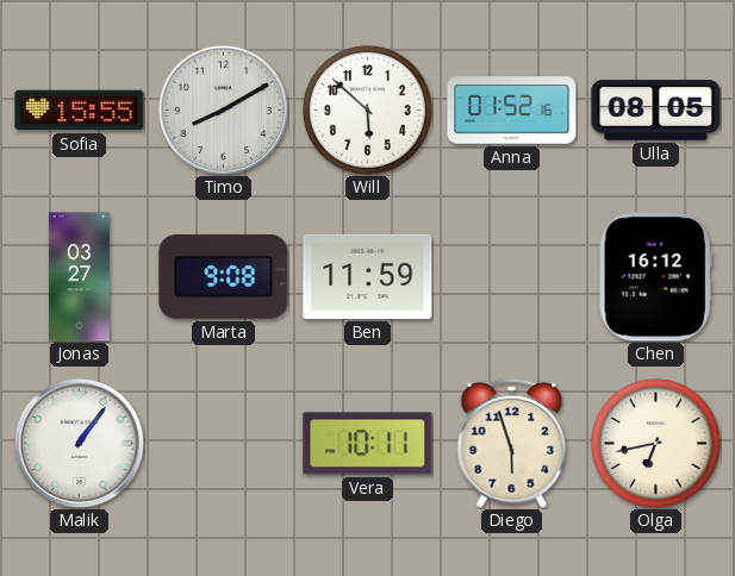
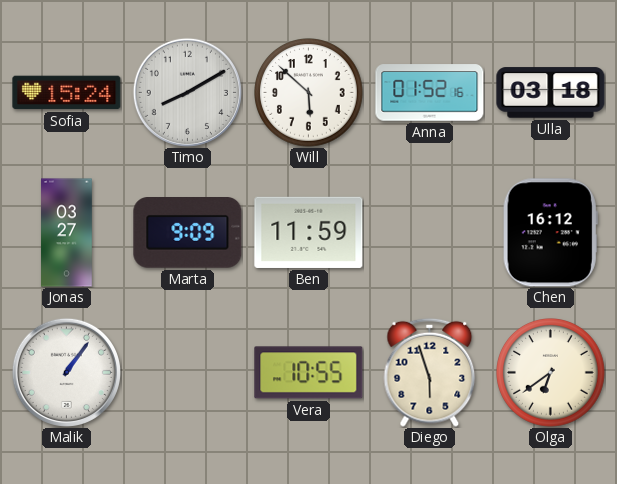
Sofia: 15:55 -> 15:24
Ulla: 08:05 -> 03:18
Marta: 9:08 -> 9:09
Vera: 10:11 -> 10:55
Olga: 6:43 -> 6:39
